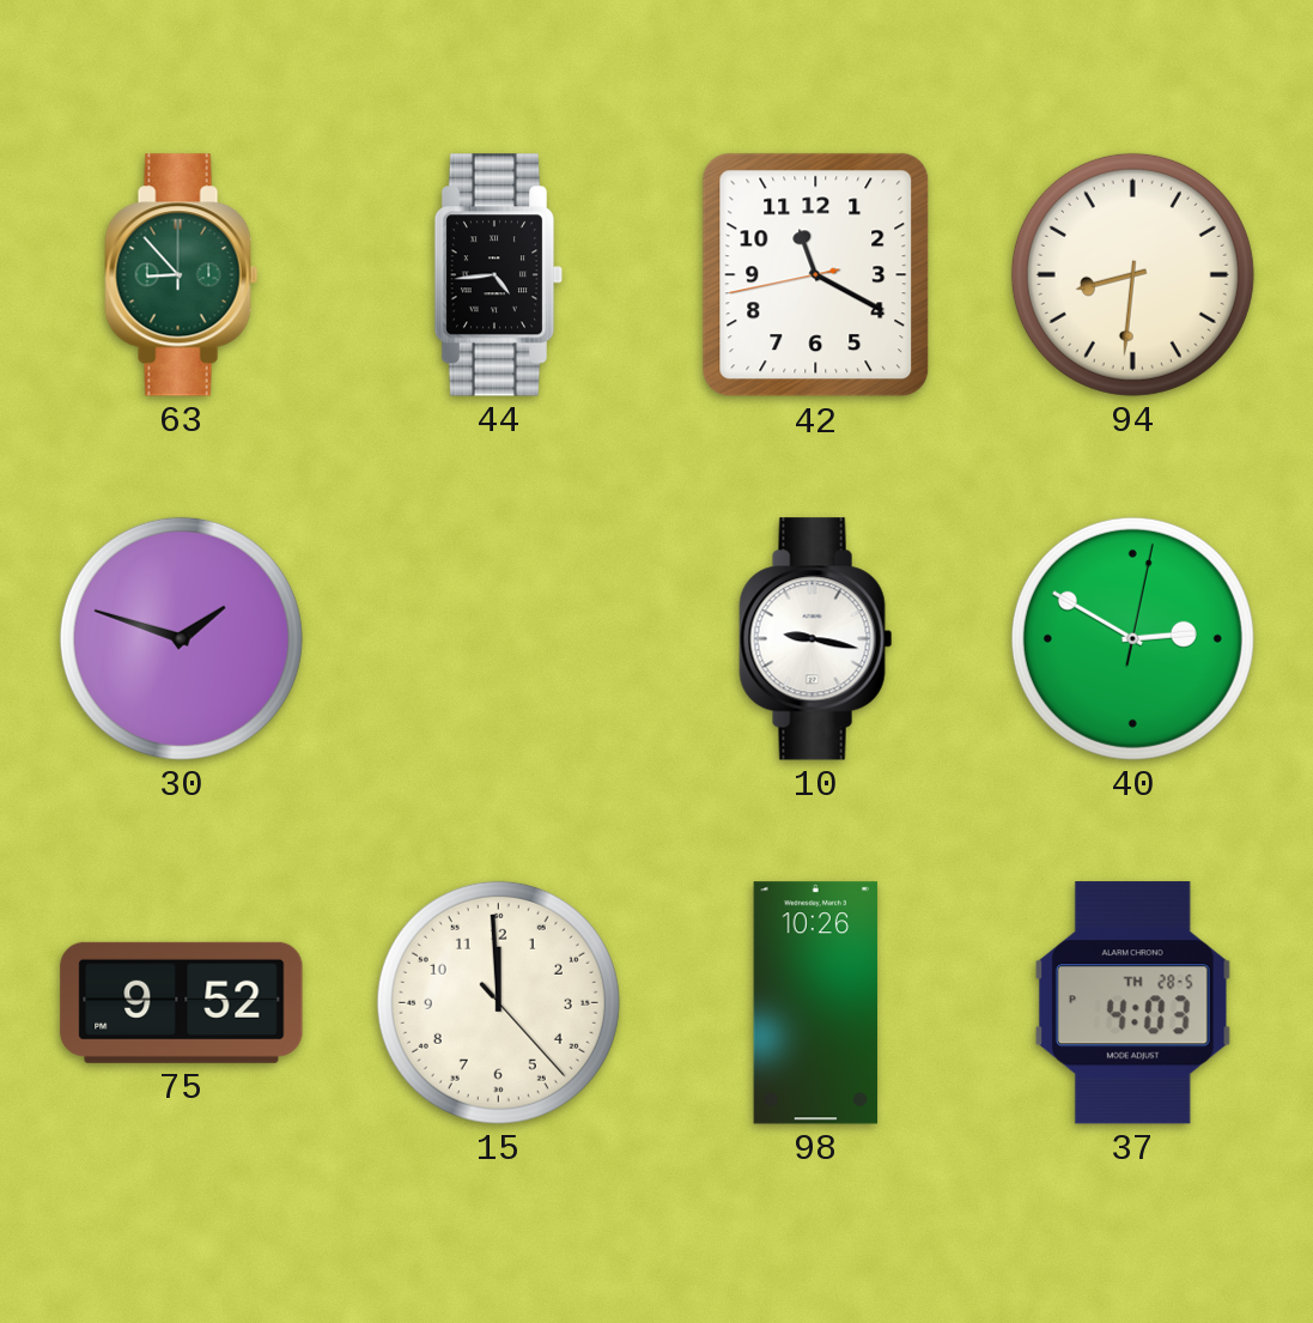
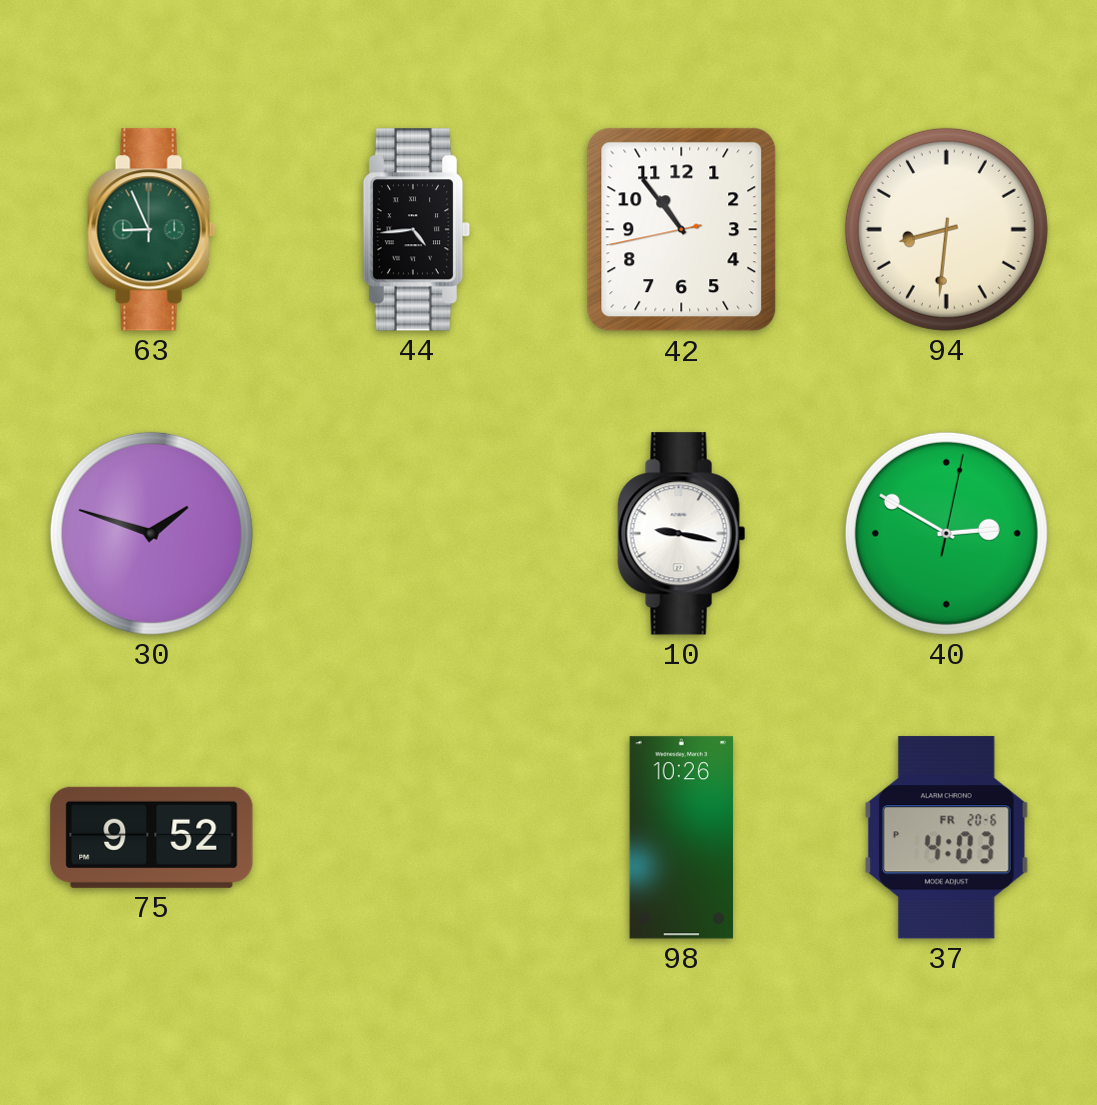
63: 8:53 -> 8:56
42: 11:19 -> 10:53
15: 11:59 -> none
37 date: TH 28-5 -> FR 20-6
